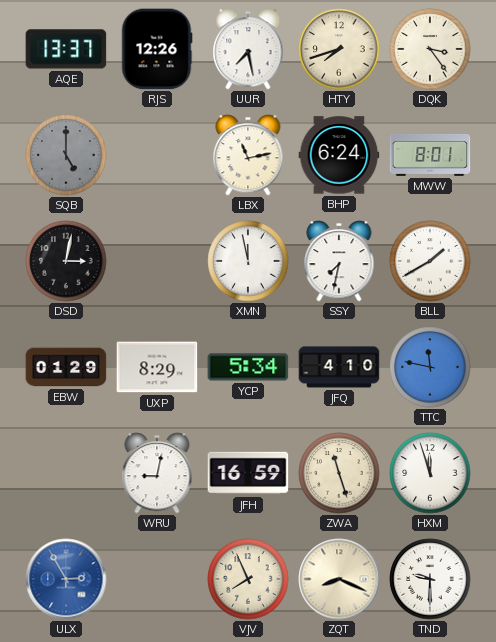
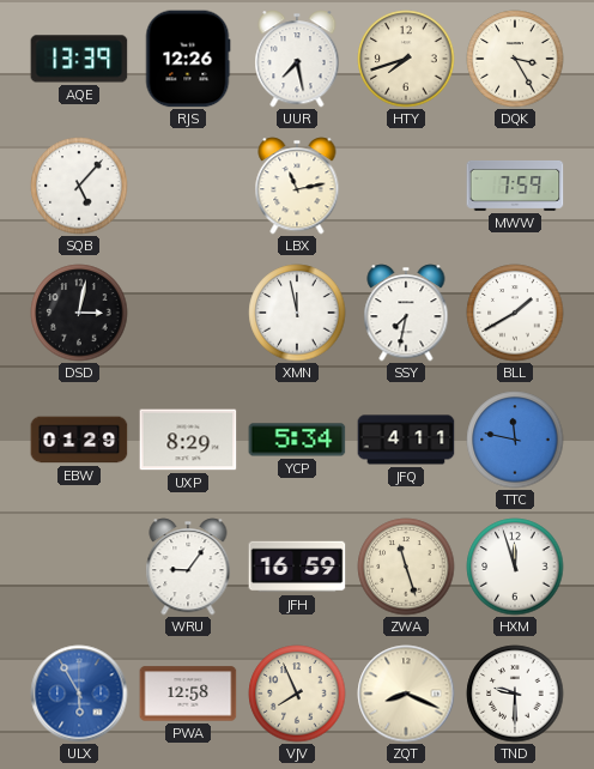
AQE: 13:37 -> 13:39
DQK: 3:24 -> 3:25
SQB: 5:00 -> 5:07
SQB dial: grey -> white
BHP: 6:24 -> none
MWW: 8:01 -> 7:59
JFQ: 4:10 -> 4:11
WRU: 9:02 -> 9:06
ULX: 2:55 -> 5:55
PWA: none -> 12:58
